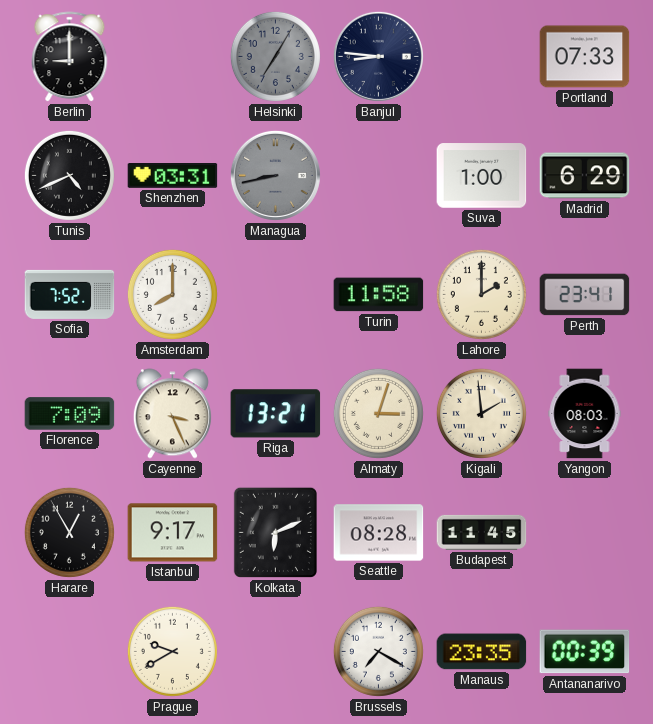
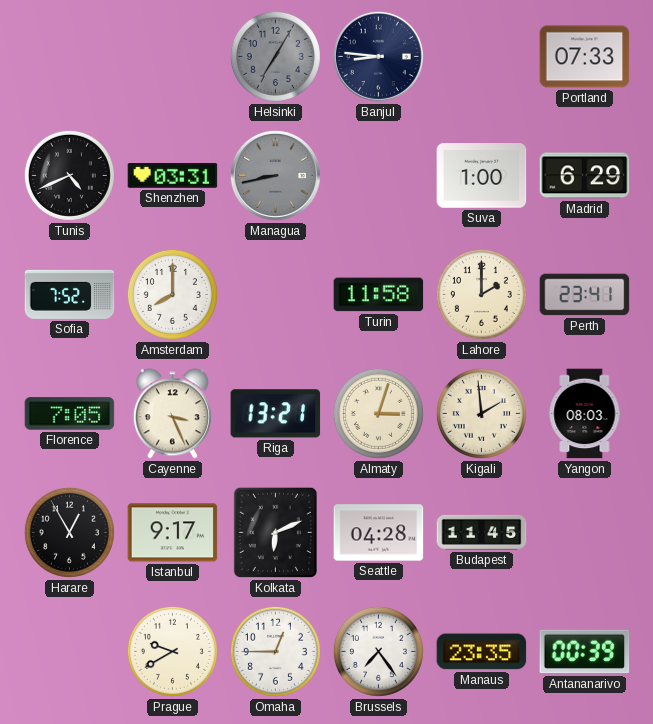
Berlin: 9:00 -> none
Florence: 7:09 -> 7:05
Seattle: 08:28 -> 04:28
Omaha: none -> 12:45
Brussels: 7:20 -> 7:24
